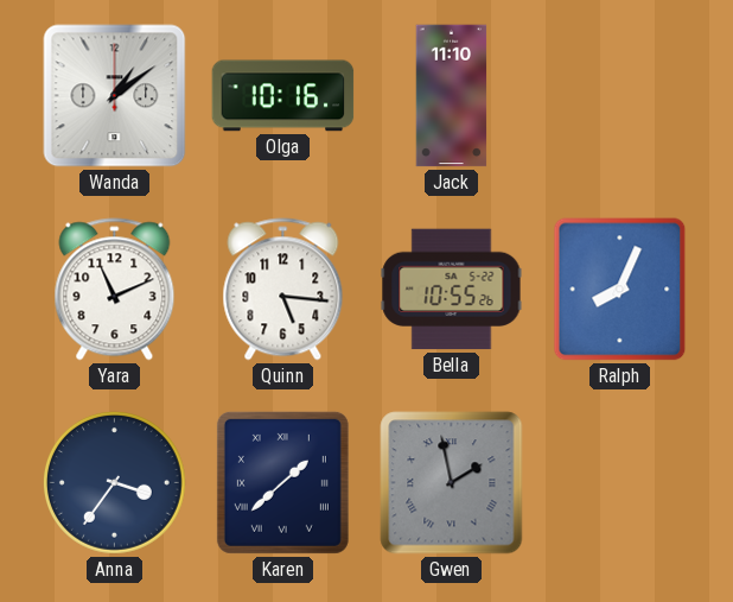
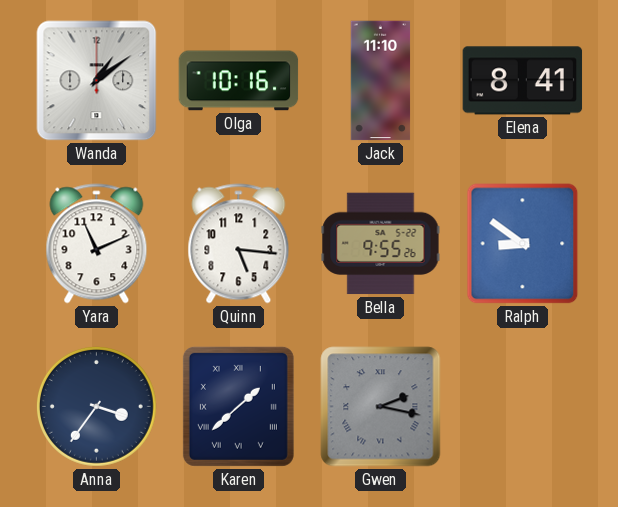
Elena: none -> 8:41
Bella: 10:55 -> 9:55
Ralph: 8:04 -> 8:51
Gwen: 1:58 -> 2:17
